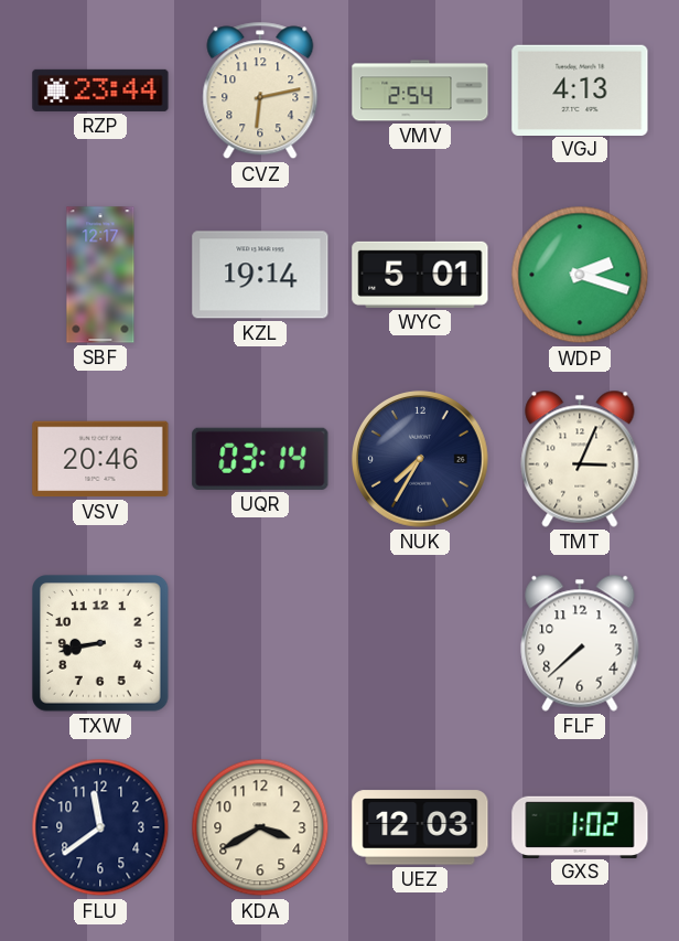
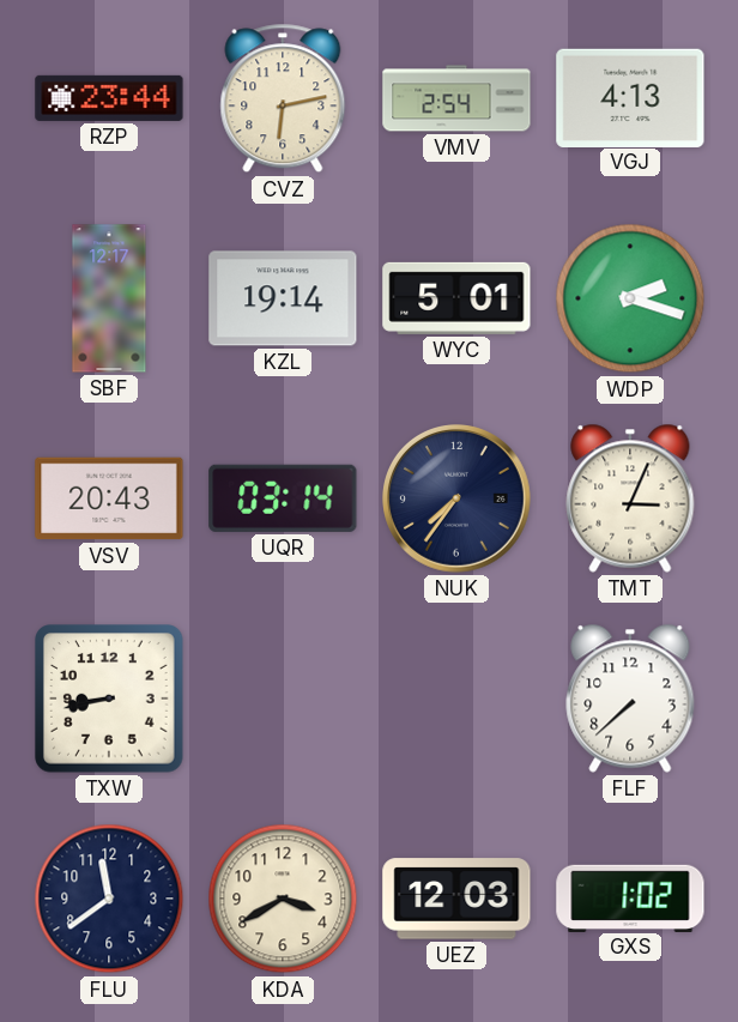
VSV: 20:46 -> 20:43
NUK: 7:35 -> 7:36
